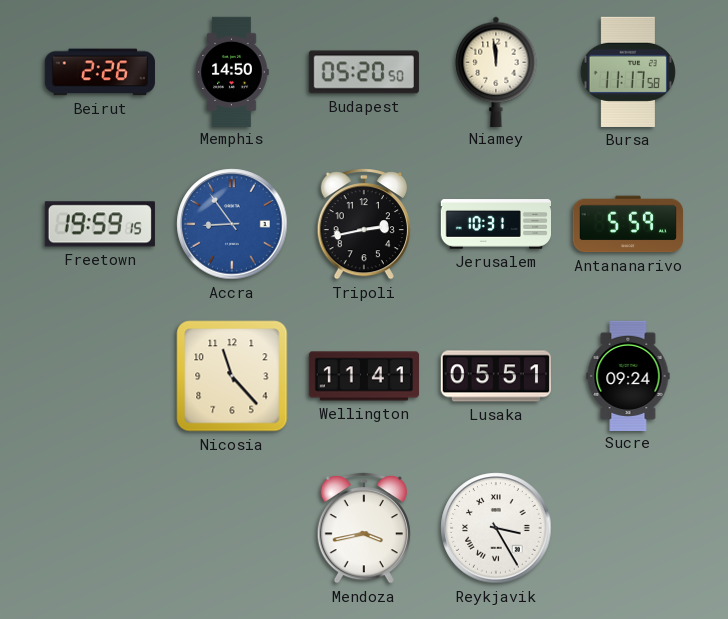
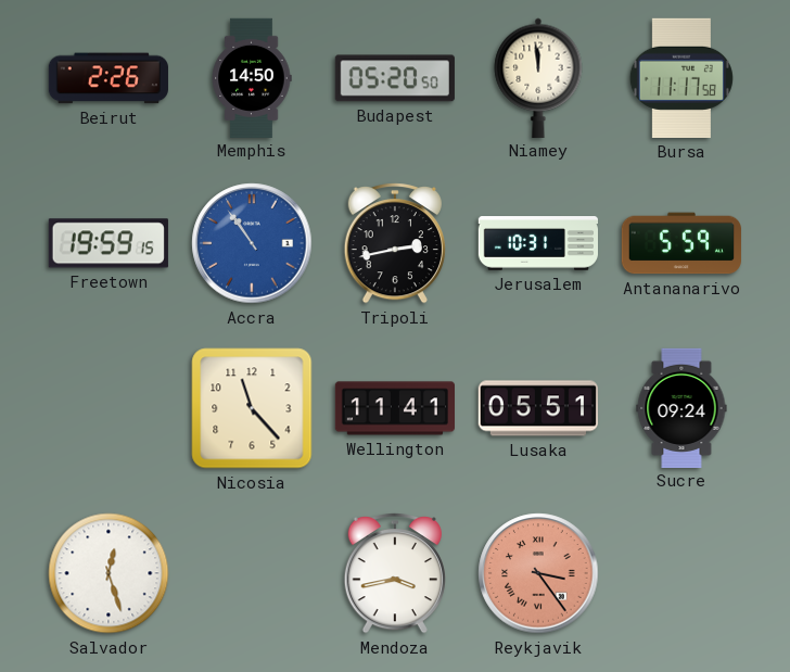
Accra: 8:54 -> 10:54
Salvador: none -> 12:27
Reykjavik: 3:25 -> 3:24
Reykjavik dial: white -> salmon
